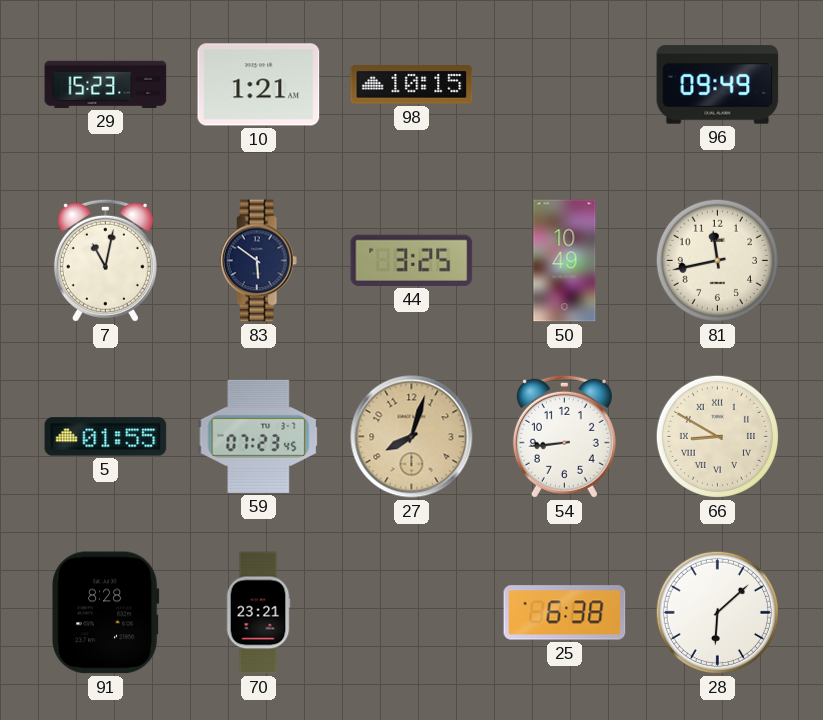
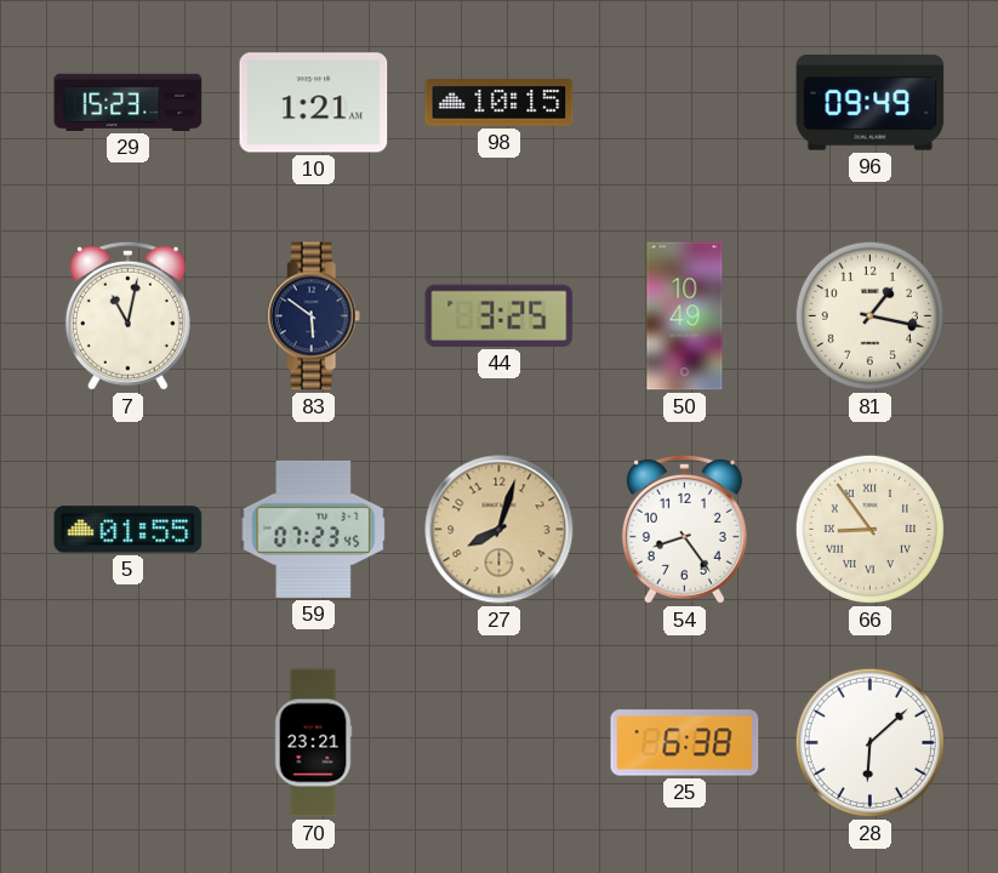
81: 11:43 -> 1:17
54: 8:44 -> 8:24
66: 8:50 -> 8:54
91: 8:28 -> none
